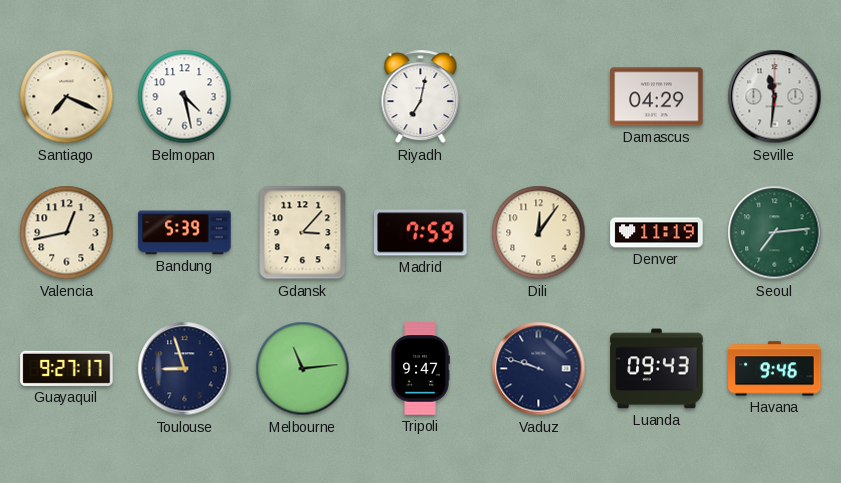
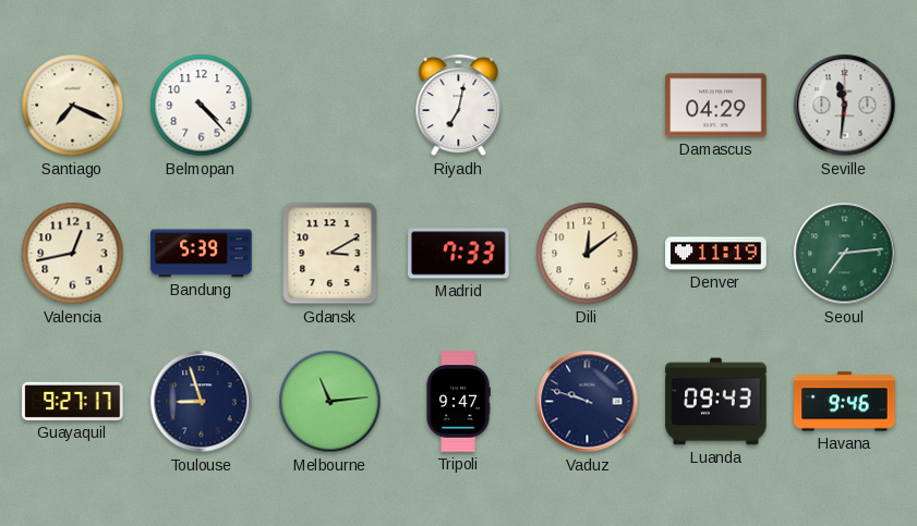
Belmopan: 4:28 -> 4:23
Gdansk: 3:07 -> 3:10
Madrid: 7:59 -> 7:33
Dili: 12:06 -> 12:09
